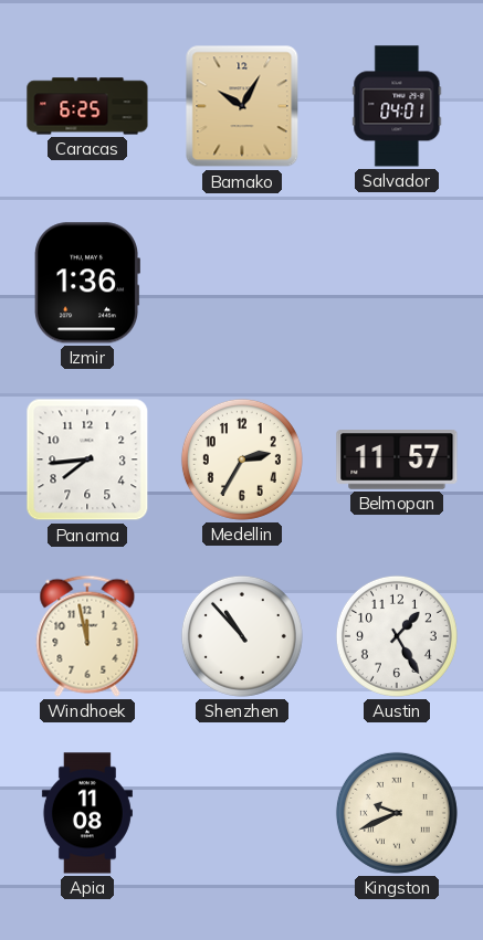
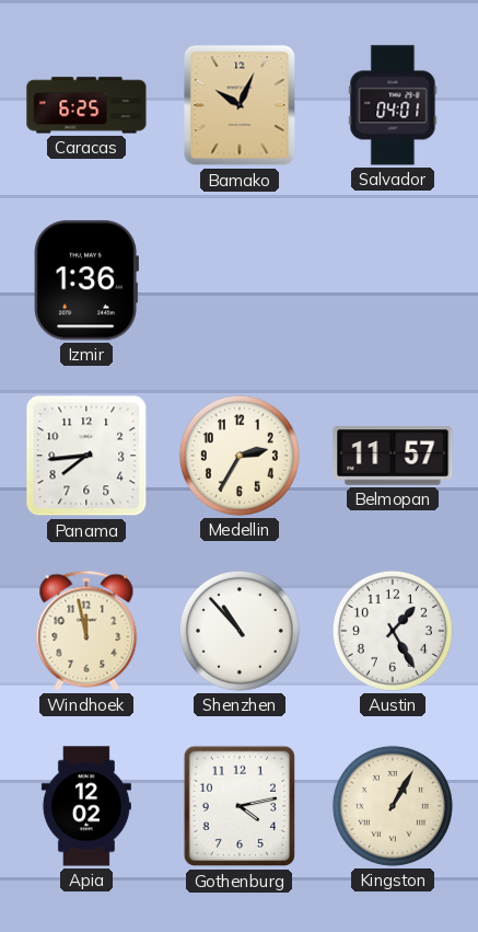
Bamako: 10:05 -> 10:04
Apia: 11:08 -> 12:02
Gothenburg: none -> 4:13
Kingston: 9:41 -> 1:05
